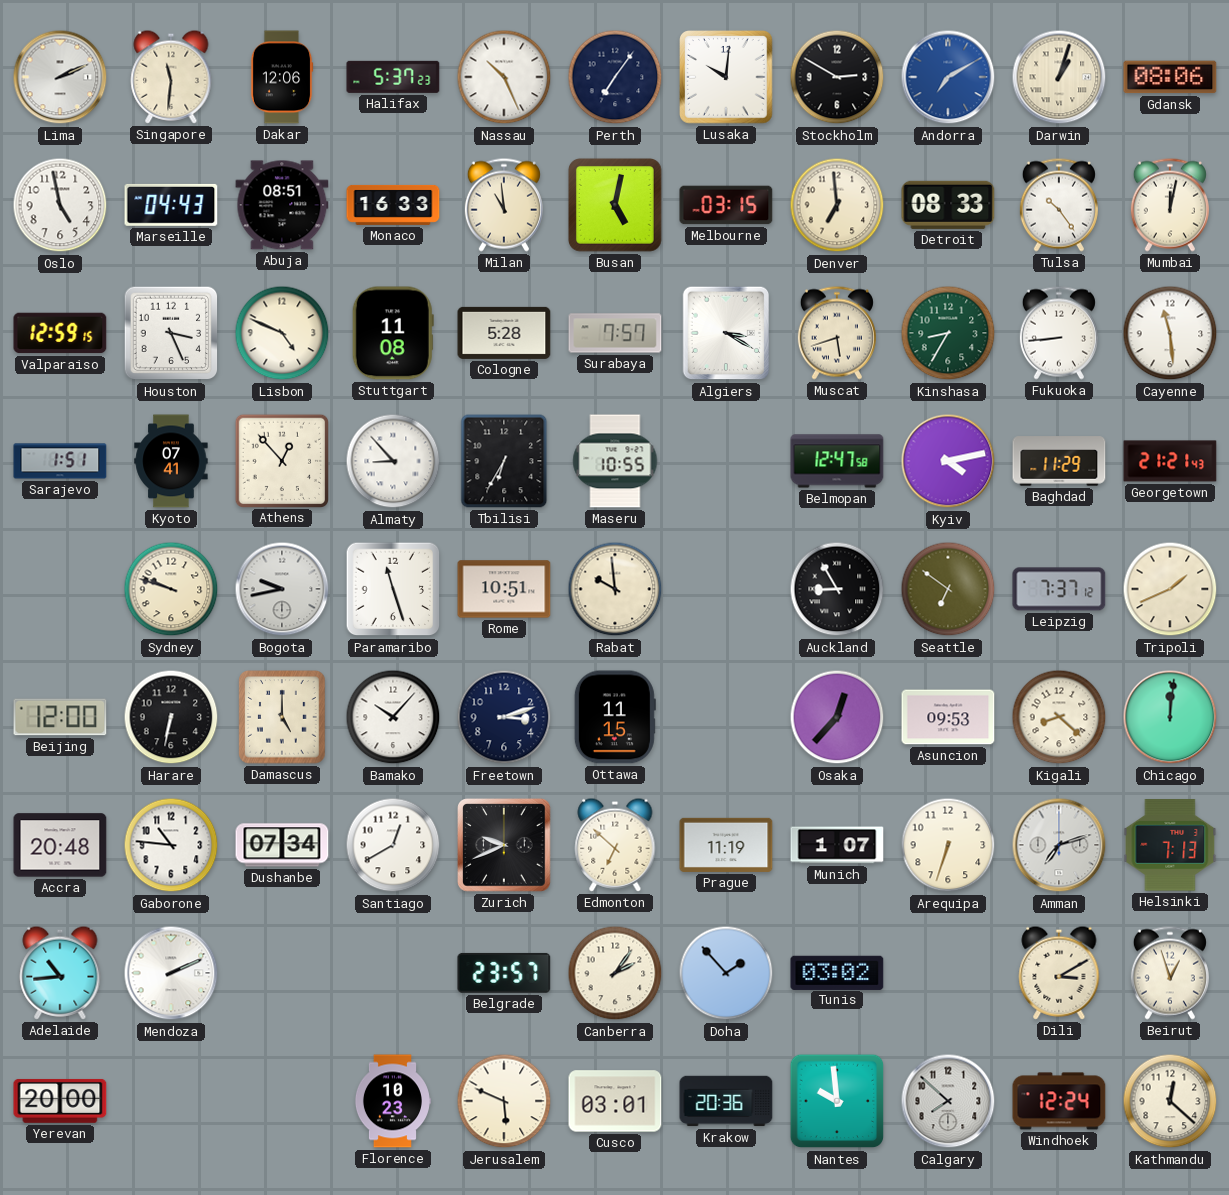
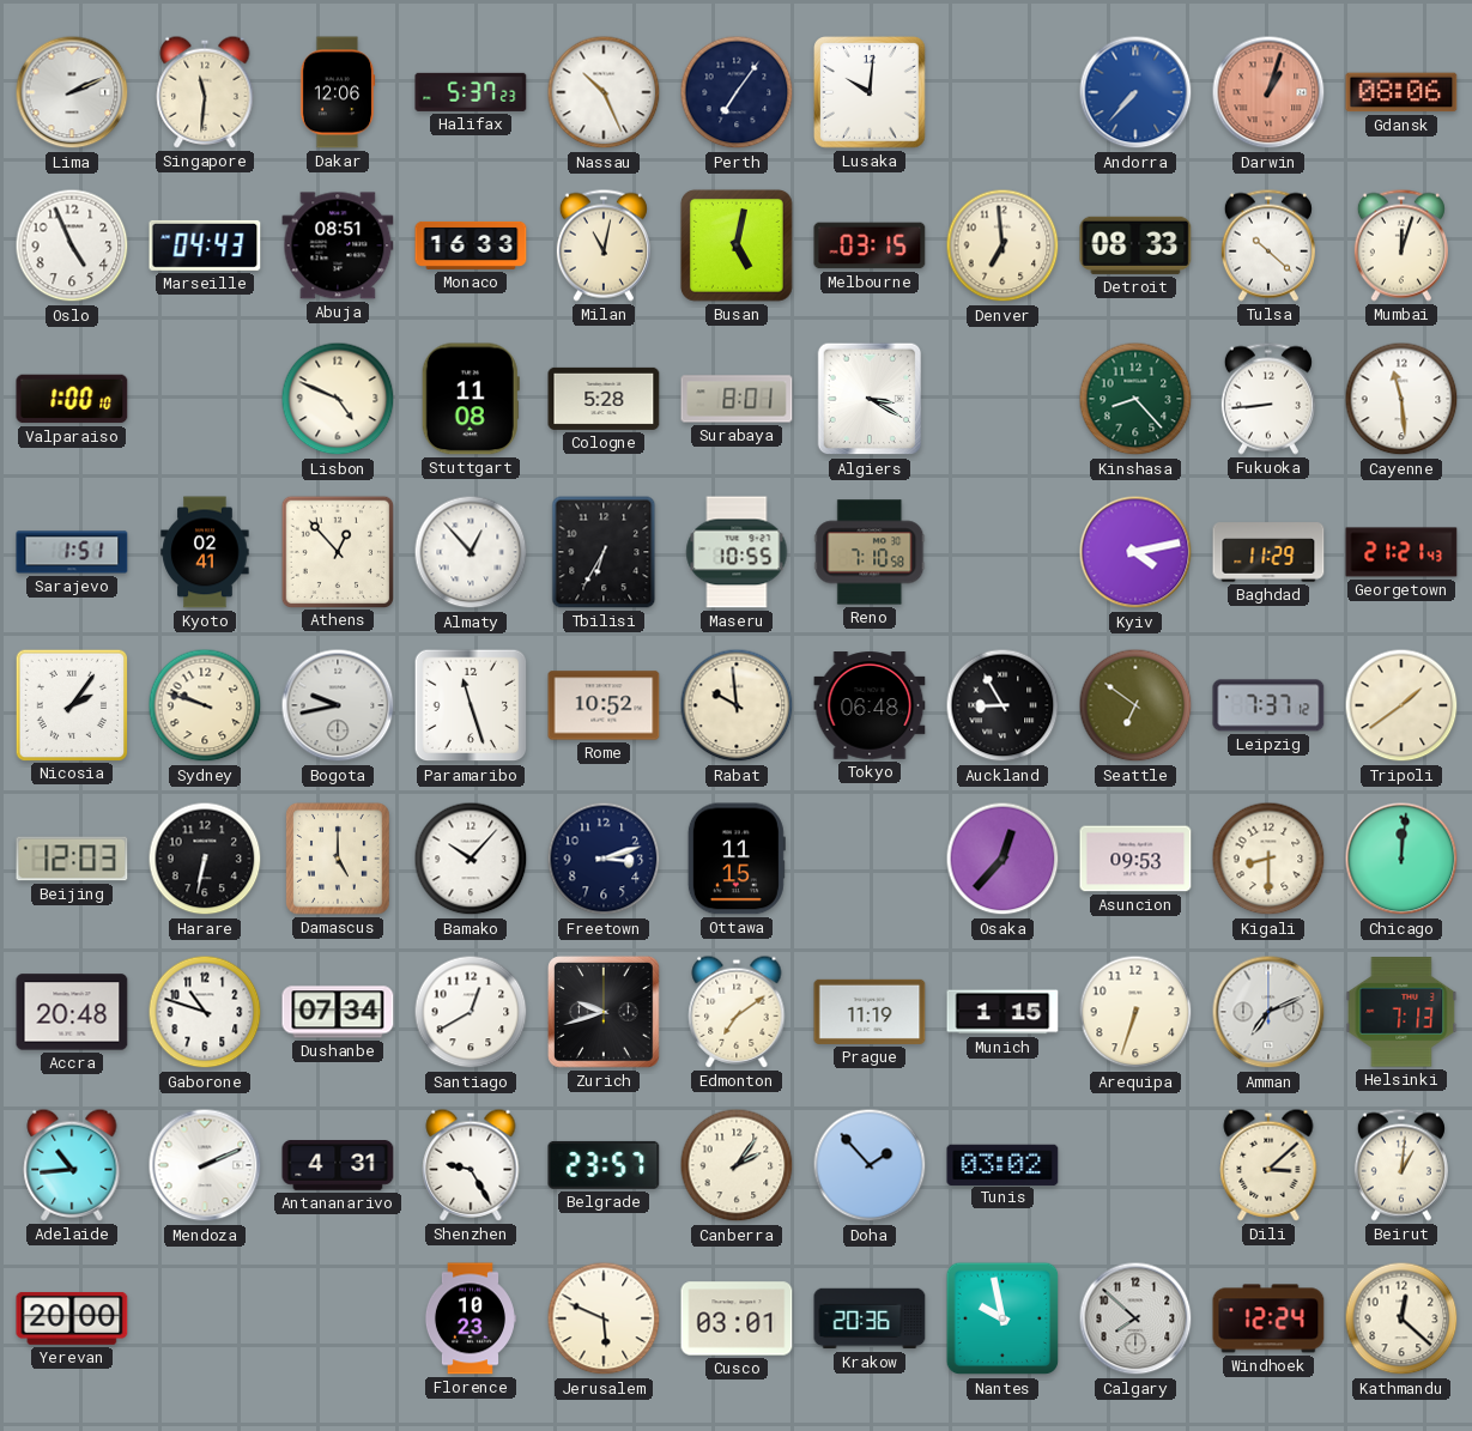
Stockholm: 2:50 -> none
Andorra: 7:10 -> 7:37
Darwin dial: cream -> salmon
Oslo: 4:58 -> 4:56
Milan: 10:59 -> 11:02
Tulsa: 10:24 -> 10:22
Mumbai: 12:02 -> 12:03
Valparaiso: 12:59 -> 1:00
Houston: 3:26 -> none
Surabaya: 7:57 -> 8:01
Muscat: 5:42 -> none
Kinshasa: 8:35 -> 8:23
Kyoto: 07:41 -> 02:41
Almaty: 8:53 -> 12:53
Reno: none -> 7:10
Belmopan: 12:47 -> none
Nicosia: none -> 2:06
Rome: 10:51 -> 10:52
Tokyo: none -> 06:48
Tripoli: 1:41 -> 1:39
Beijing: 12:00 -> 12:03
Kigali: 8:22 -> 8:30
Gaborone: 10:46 -> 10:48
Zurich: 9:41 -> 9:42
Edmonton: 6:52 -> 7:09
Munich: 1:07 -> 1:15
Amman: 7:12 -> 7:11
Antananarivo: none -> 4:31
Shenzhen: none -> 9:25
Dili: 3:10 -> 3:08
Beirut: 12:57 -> 1:01
Nantes: 9:59 -> 9:58
